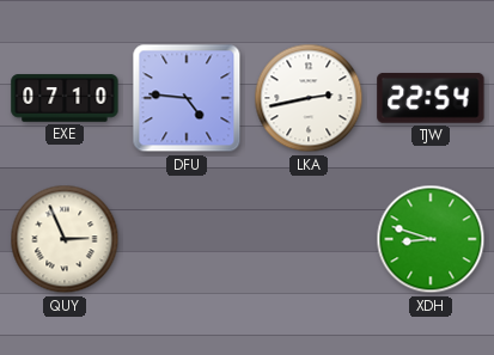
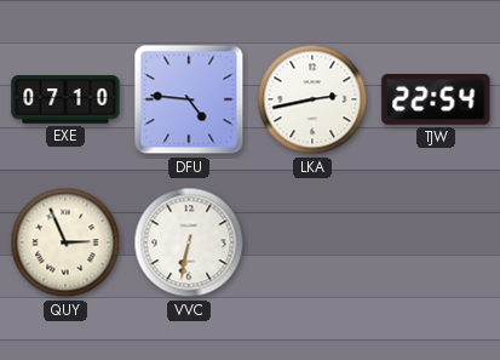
VVC: none -> 6:32
XDH: 8:48 -> none
